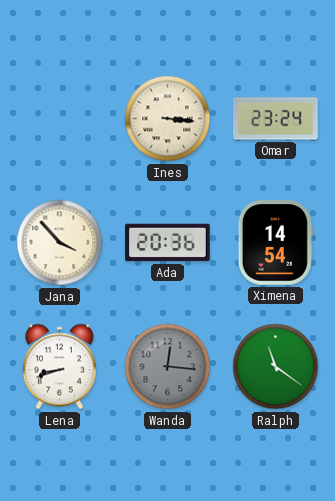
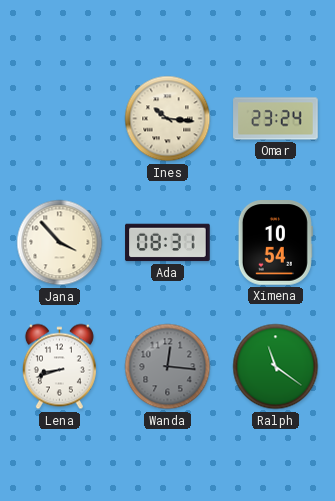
Ines: 3:16 -> 10:16
Ada: 20:36 -> 08:31
Ximena: 14:54 -> 10:54
